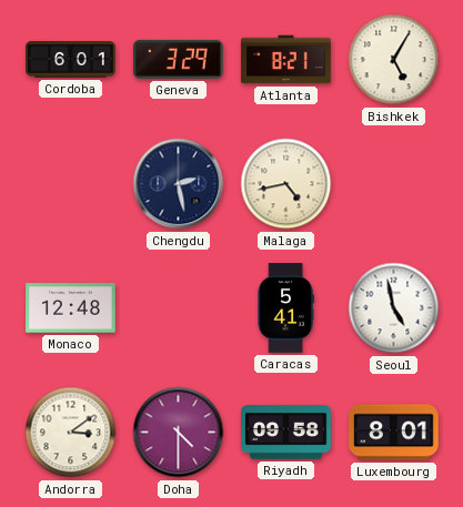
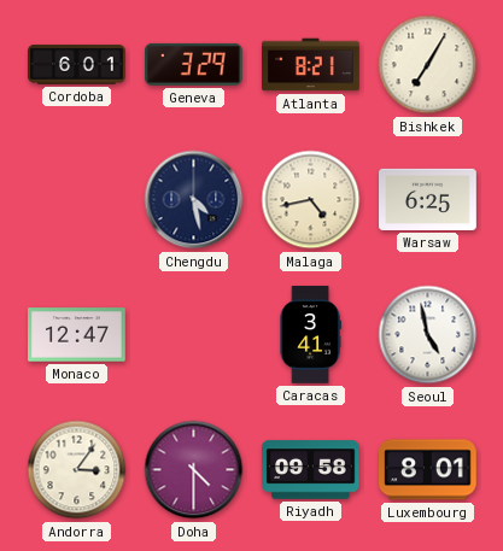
Bishkek: 5:05 -> 7:05
Chengdu: 2:28 -> 4:28
Warsaw: none -> 6:25
Monaco: 12:48 -> 12:47
Caracas: 5:41 -> 3:41
Andorra: 3:09 -> 3:06
